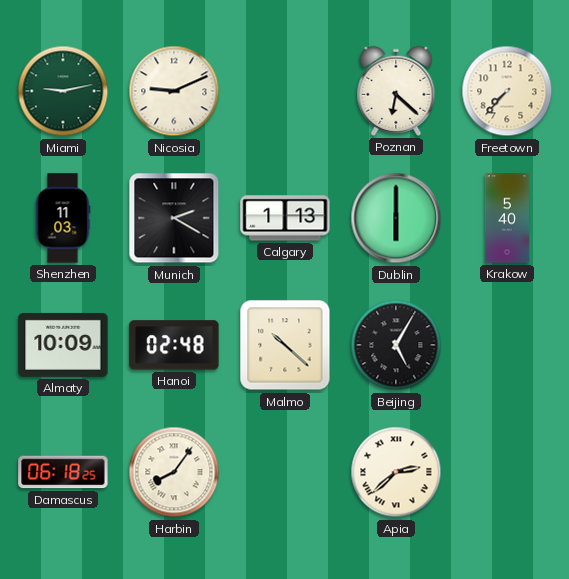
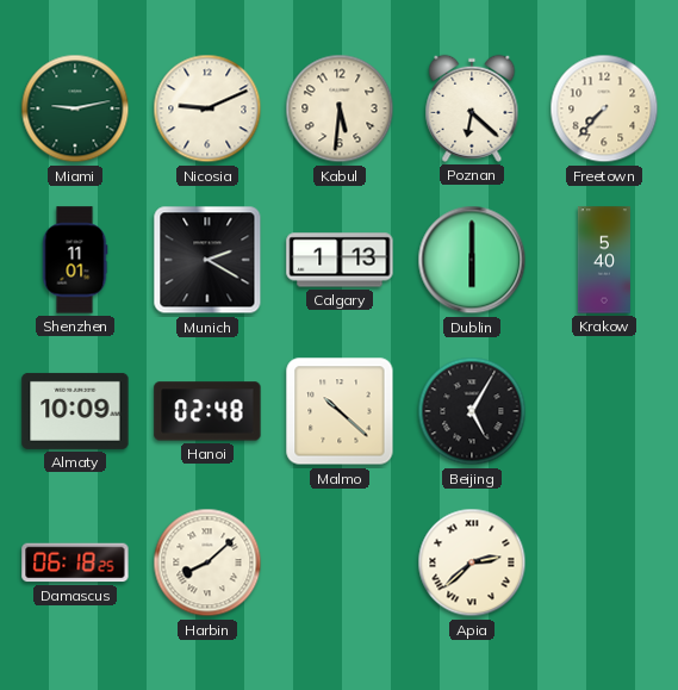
Kabul: none -> 5:31
Shenzhen: 11:03 -> 11:01
Harbin: 8:06 -> 8:08
